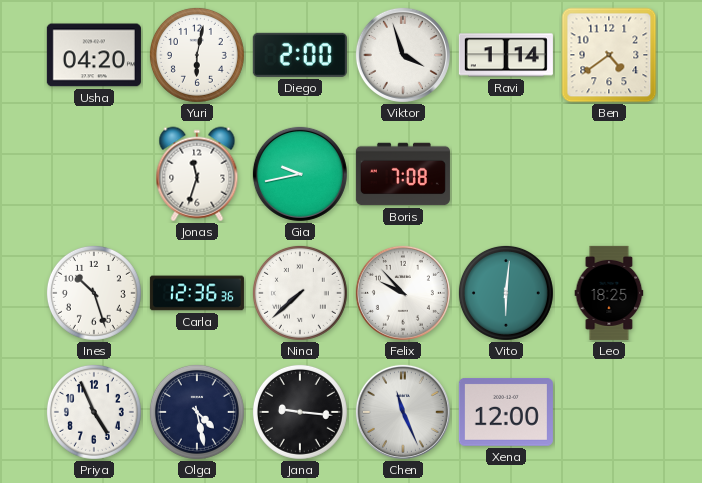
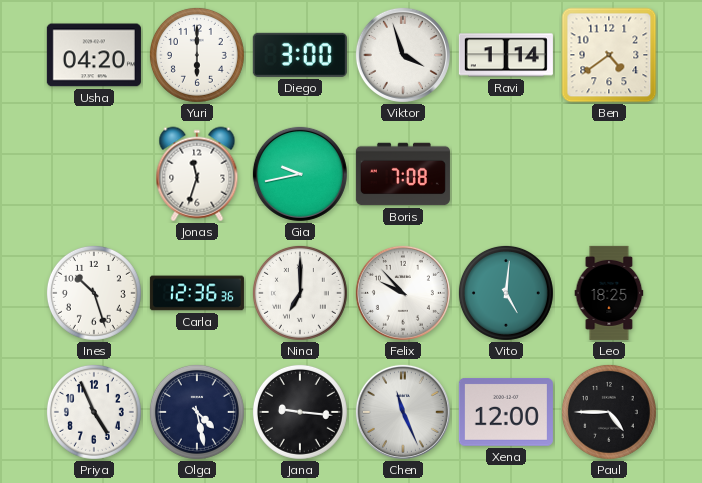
Yuri: 6:02 -> 6:00
Diego: 2:00 -> 3:00
Nina: 7:38 -> 7:00
Vito: 6:01 -> 5:01
Paul: none -> 4:45
